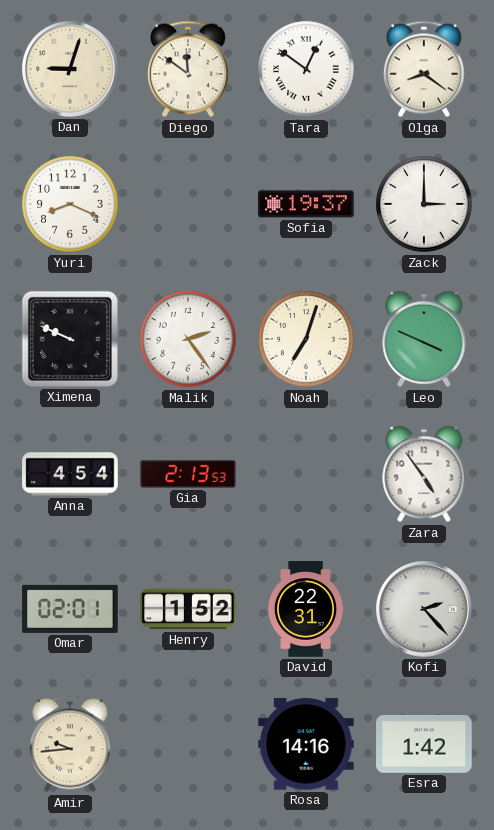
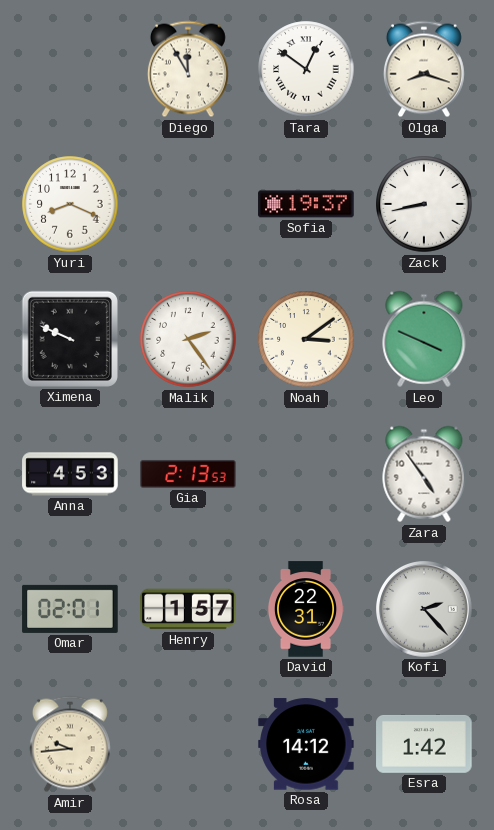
Dan: 9:03 -> none
Diego: 11:51 -> 11:55
Olga: 8:21 -> 8:18
Zack: 3:00 -> 8:43
Noah: 7:03 -> 3:09
Anna: 4:54 -> 4:53
Henry: 1:52 -> 1:57
Rosa: 14:16 -> 14:12
